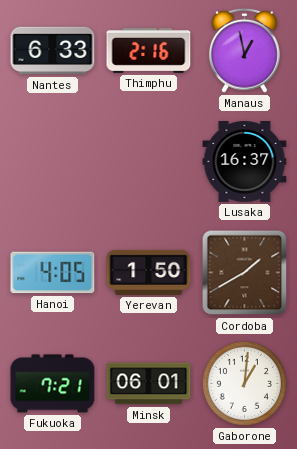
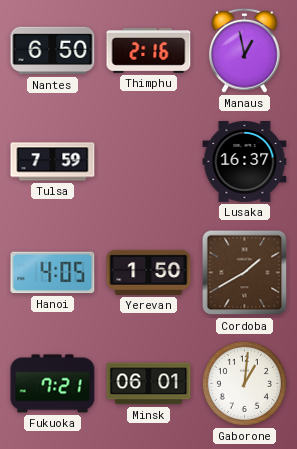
Nantes: 6:33 -> 6:50
Tulsa: none -> 7:59
